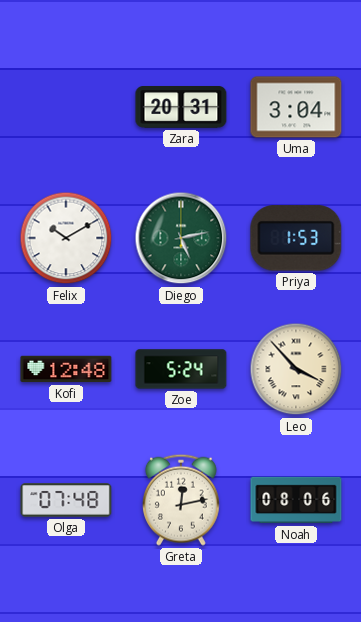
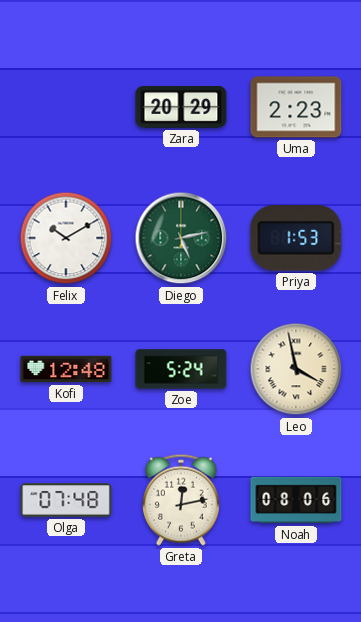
Zara: 20:31 -> 20:29
Uma: 3:04 -> 2:23
Leo: 3:53 -> 3:58
